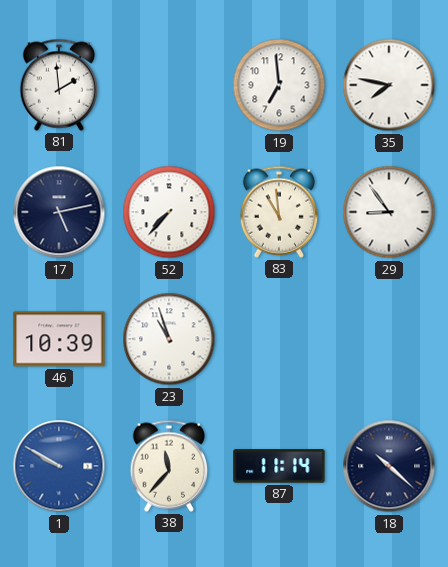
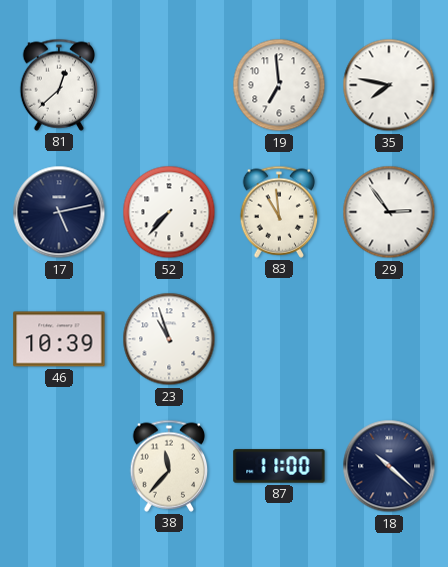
81: 1:59 -> 12:38
29: 8:54 -> 2:54
1: 9:50 -> none
87: 11:14 -> 11:00
